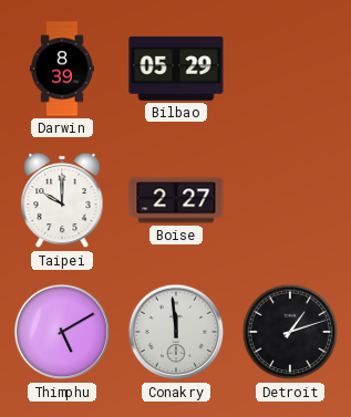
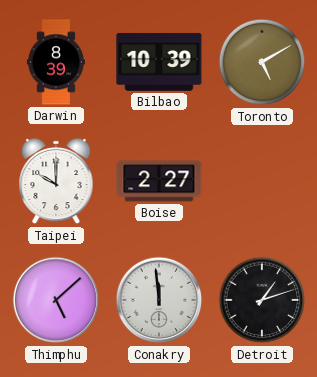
Bilbao: 05:29 -> 10:39
Toronto: none -> 5:10
Thimphu: 5:10 -> 5:08
